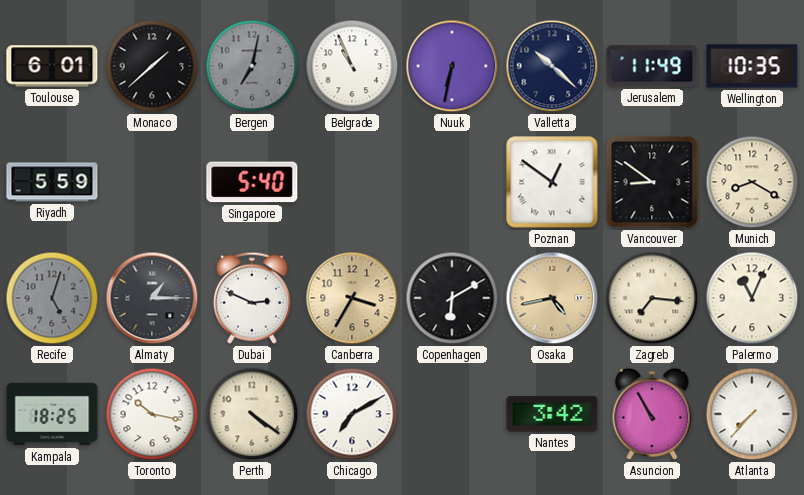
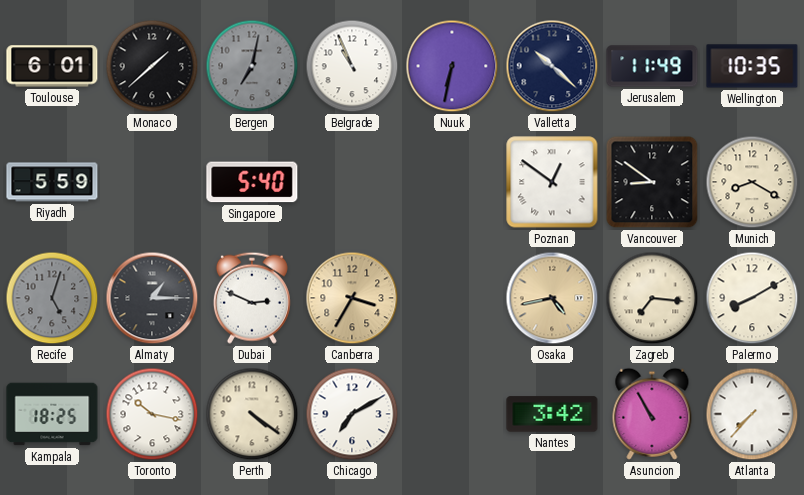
Copenhagen: 6:10 -> none
Palermo: 11:04 -> 8:10
